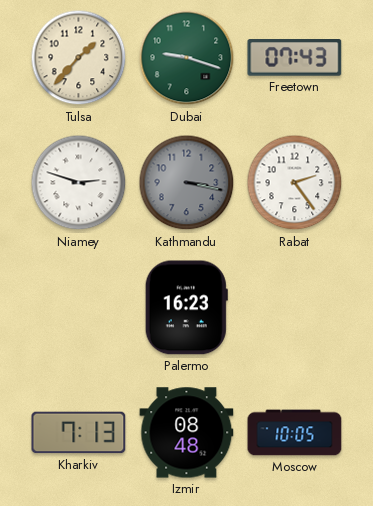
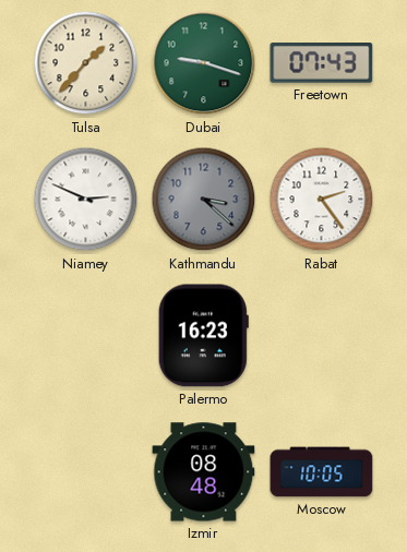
Niamey: 2:48 -> 2:49
Kathmandu: 3:17 -> 3:22
Kharkiv: 7:13 -> none
